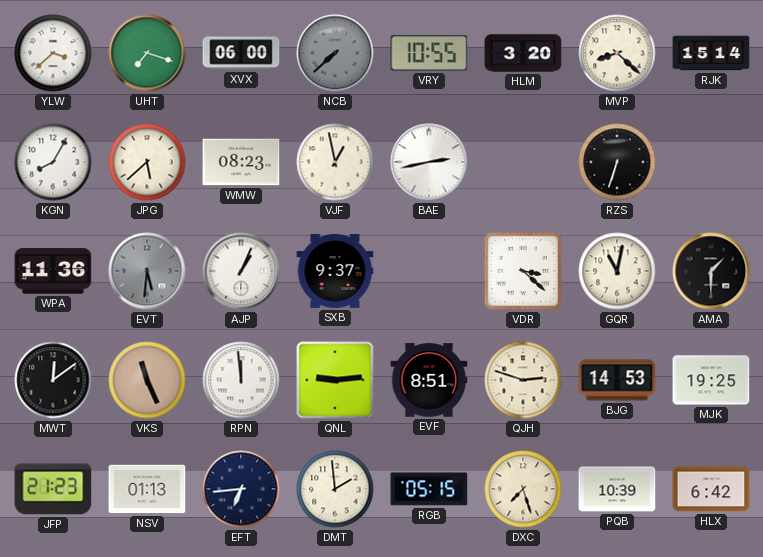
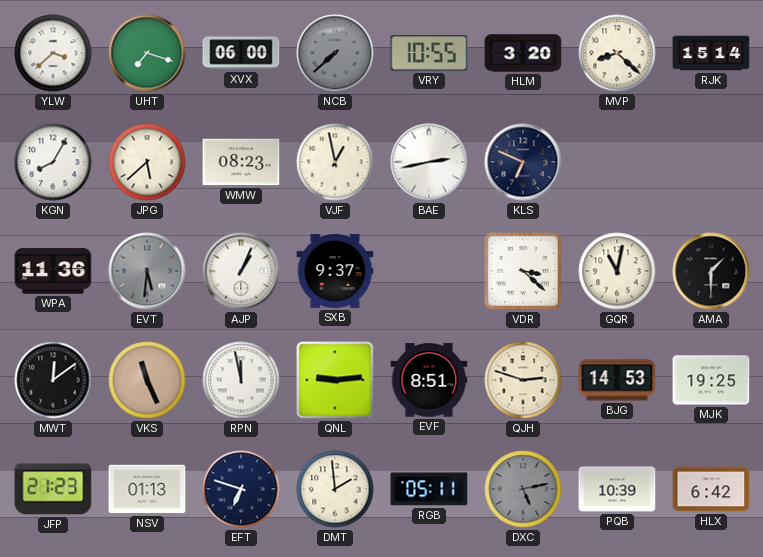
KLS: none -> 6:49
RZS: 6:33 -> none
RPN: 11:59 -> 11:58
EFT: 6:44 -> 6:48
RGB: 05:15 -> 05:11
DXC: 7:27 -> 5:13
DXC dial: cream -> grey
